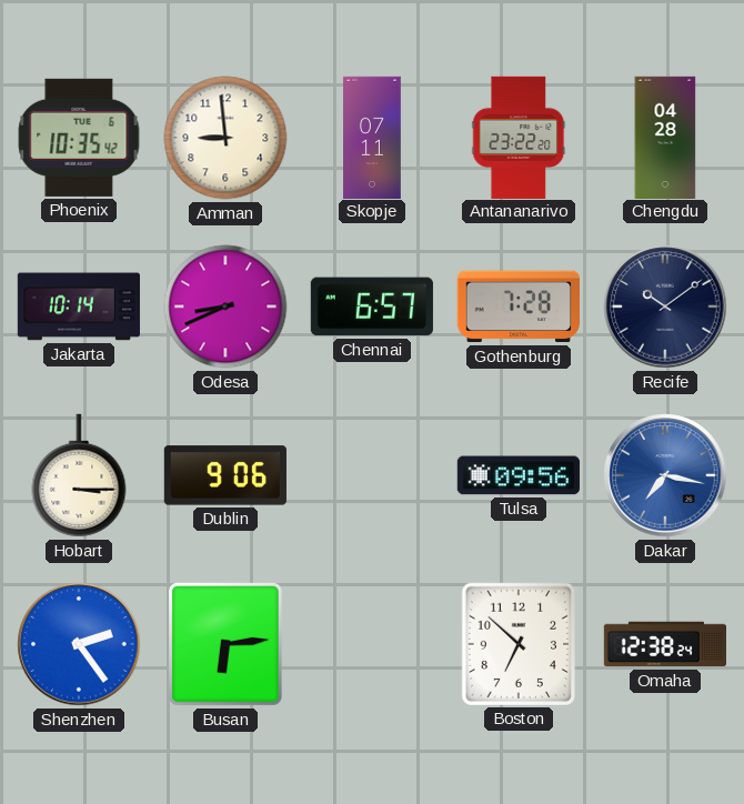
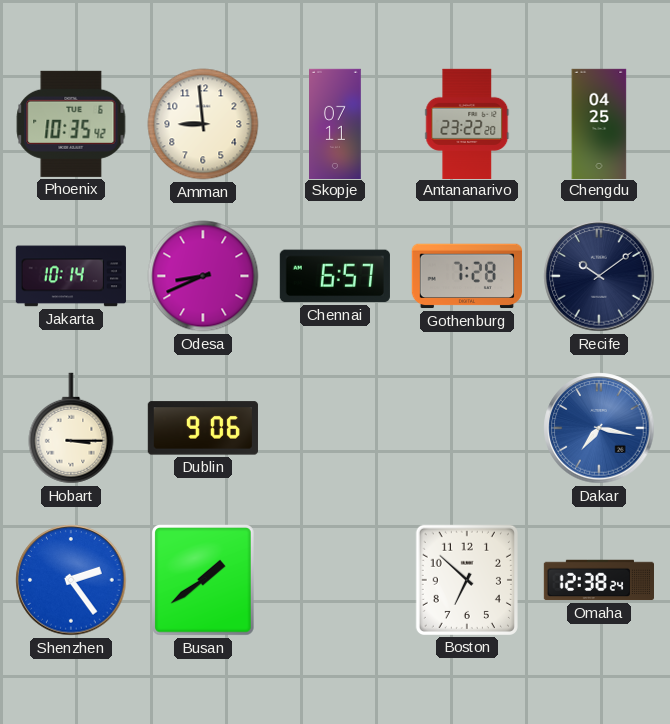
Chengdu: 04:28 -> 04:25
Tulsa: 09:56 -> none
Busan: 6:14 -> 1:39
